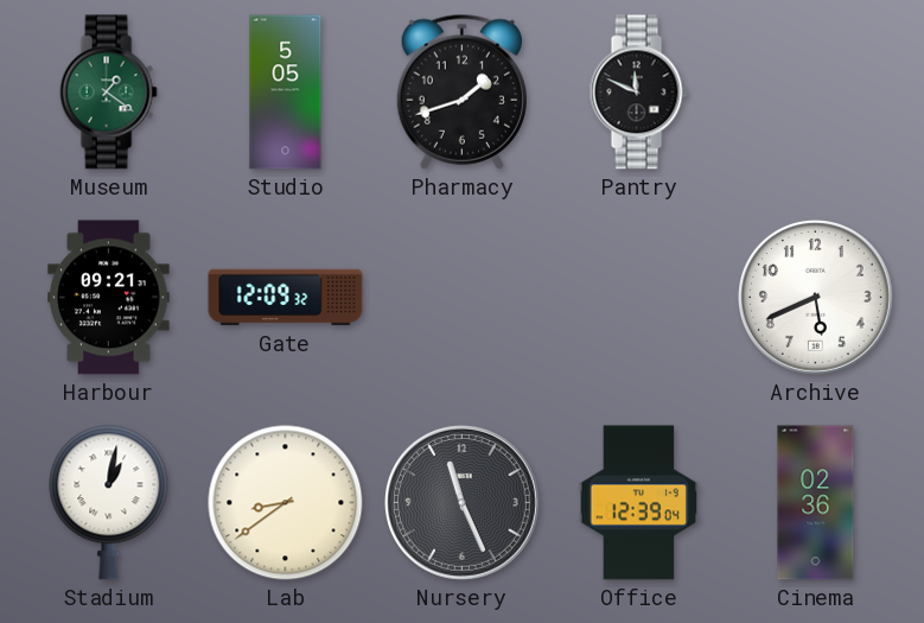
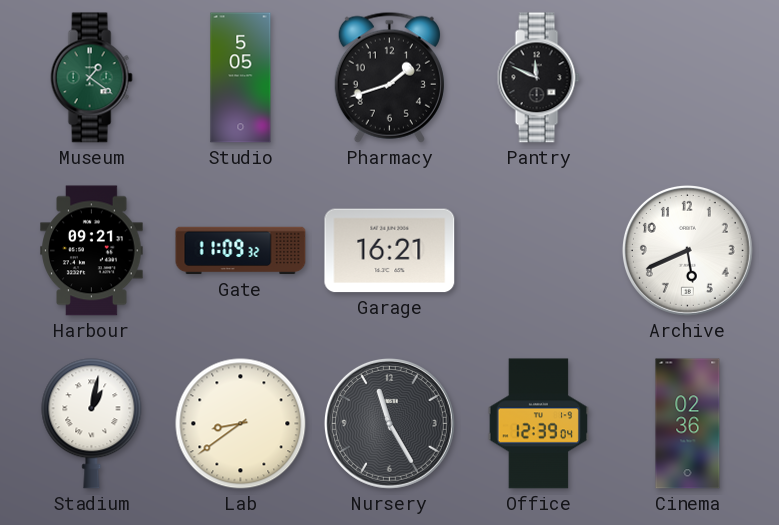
Gate: 12:09 -> 11:09
Garage: none -> 16:21
Nursery: 11:26 -> 11:25
